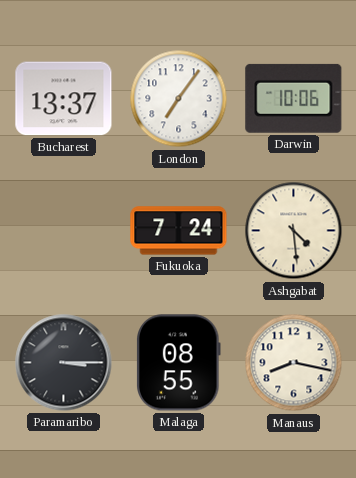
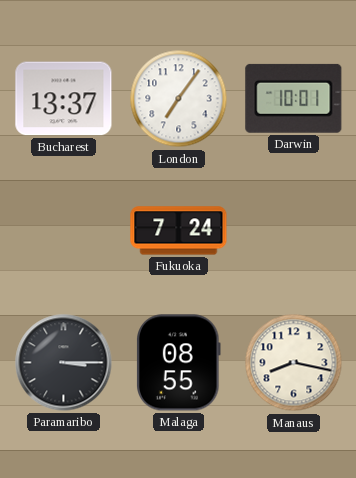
Darwin: 10:06 -> 10:01
Ashgabat: 4:29 -> none
